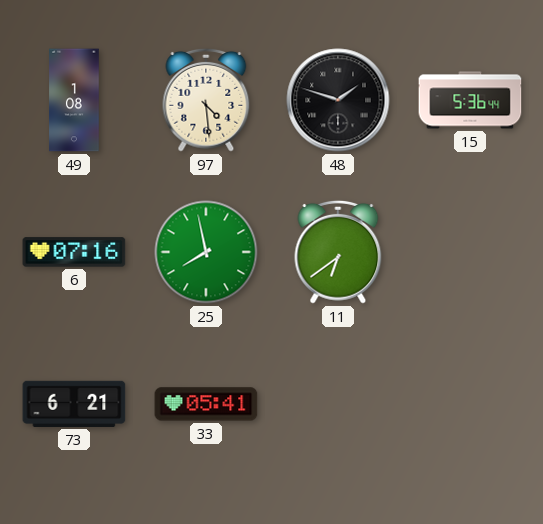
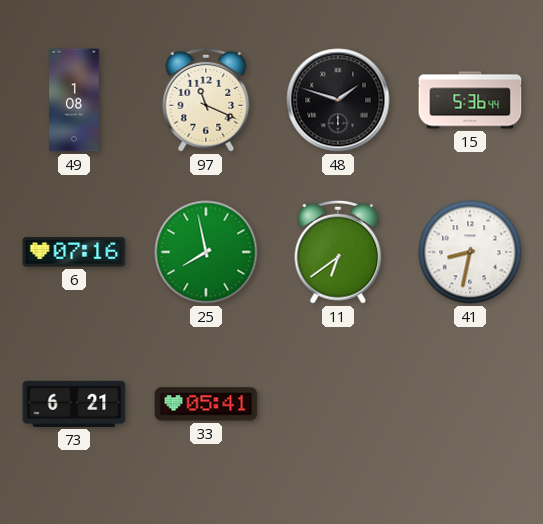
97: 4:29 -> 11:19
41: none -> 8:32
